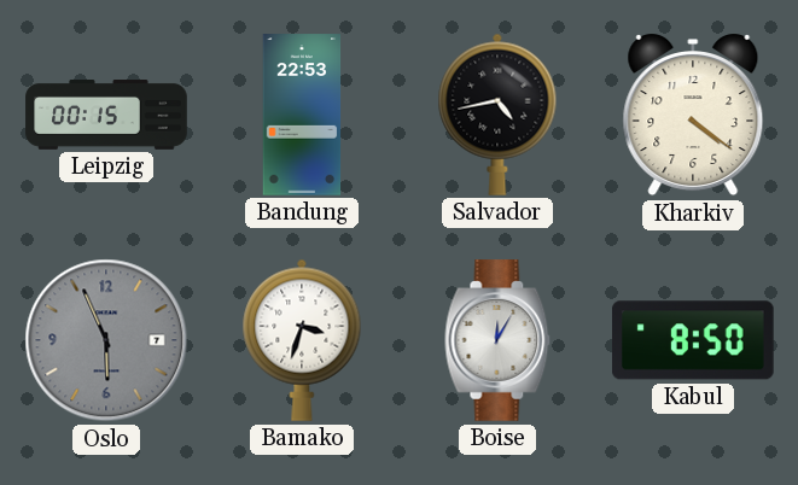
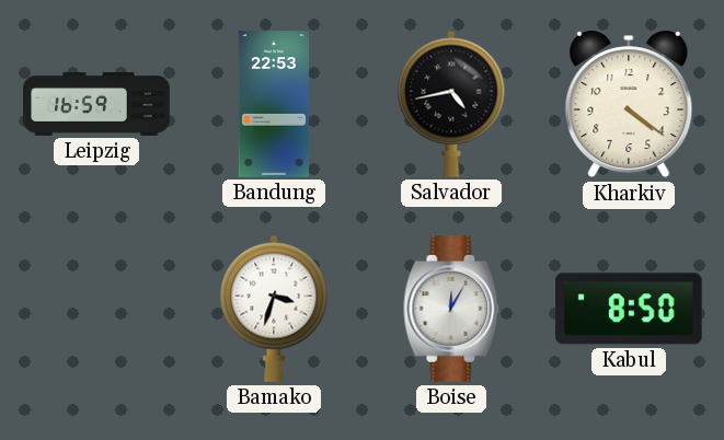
Leipzig: 00:15 -> 16:59
Oslo: 5:56 -> none
